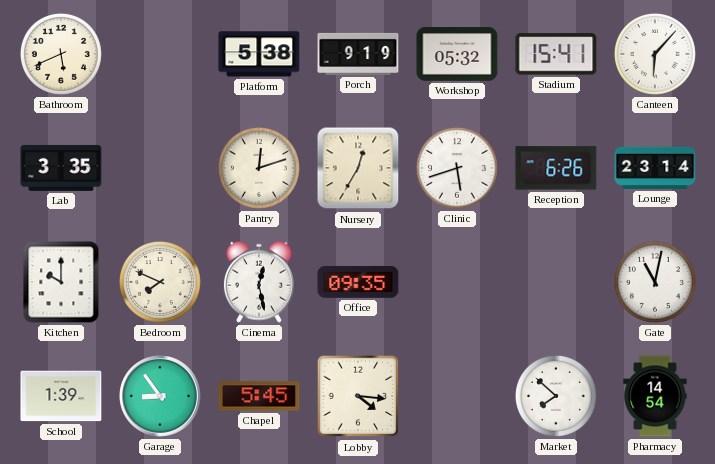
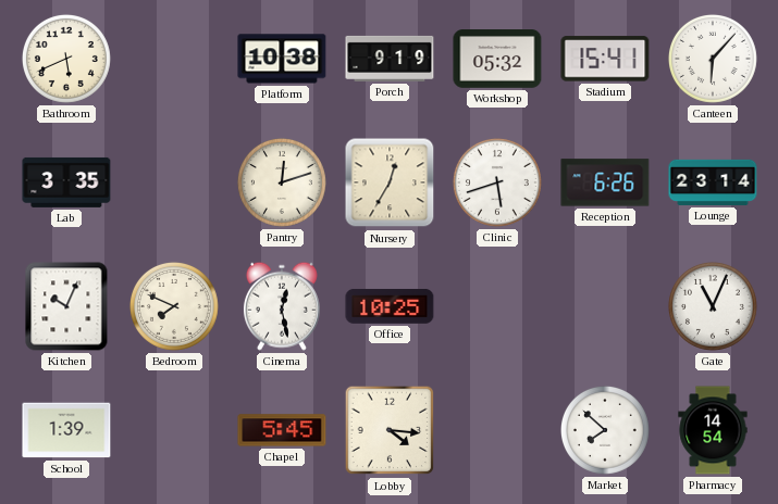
Platform: 5:38 -> 10:38
Kitchen: 10:00 -> 10:04
Office: 09:35 -> 10:25
Gate: 11:02 -> 11:04
Garage: 8:54 -> none
